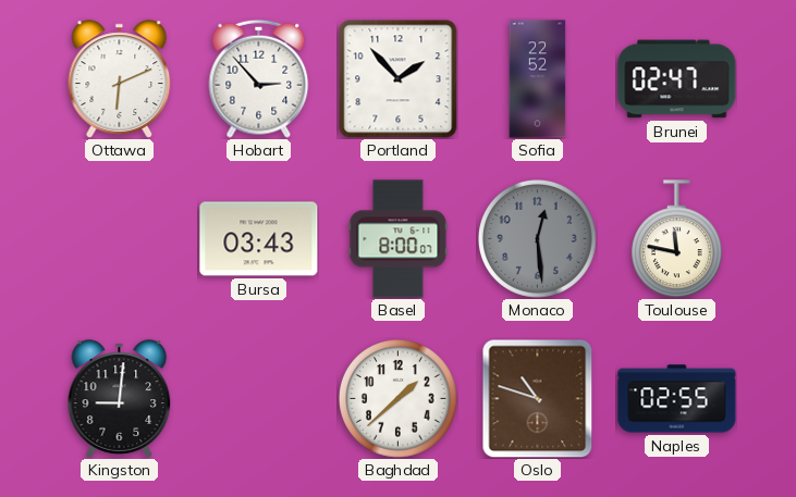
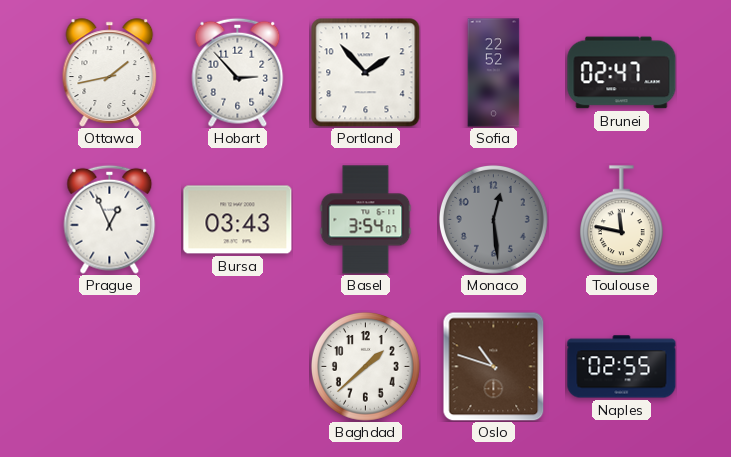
Ottawa: 6:11 -> 1:43
Prague: none -> 12:56
Basel: 8:00 -> 3:54
Kingston: 9:01 -> none
